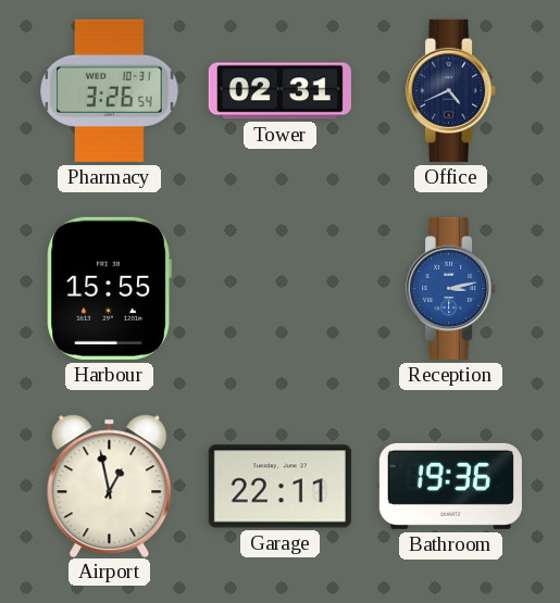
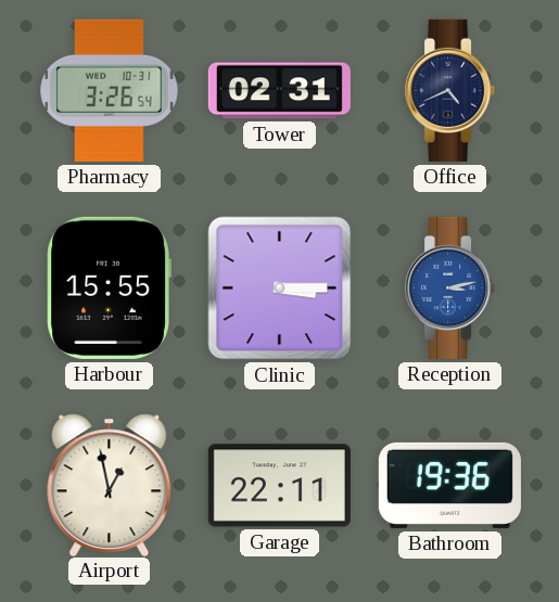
Clinic: none -> 3:15
